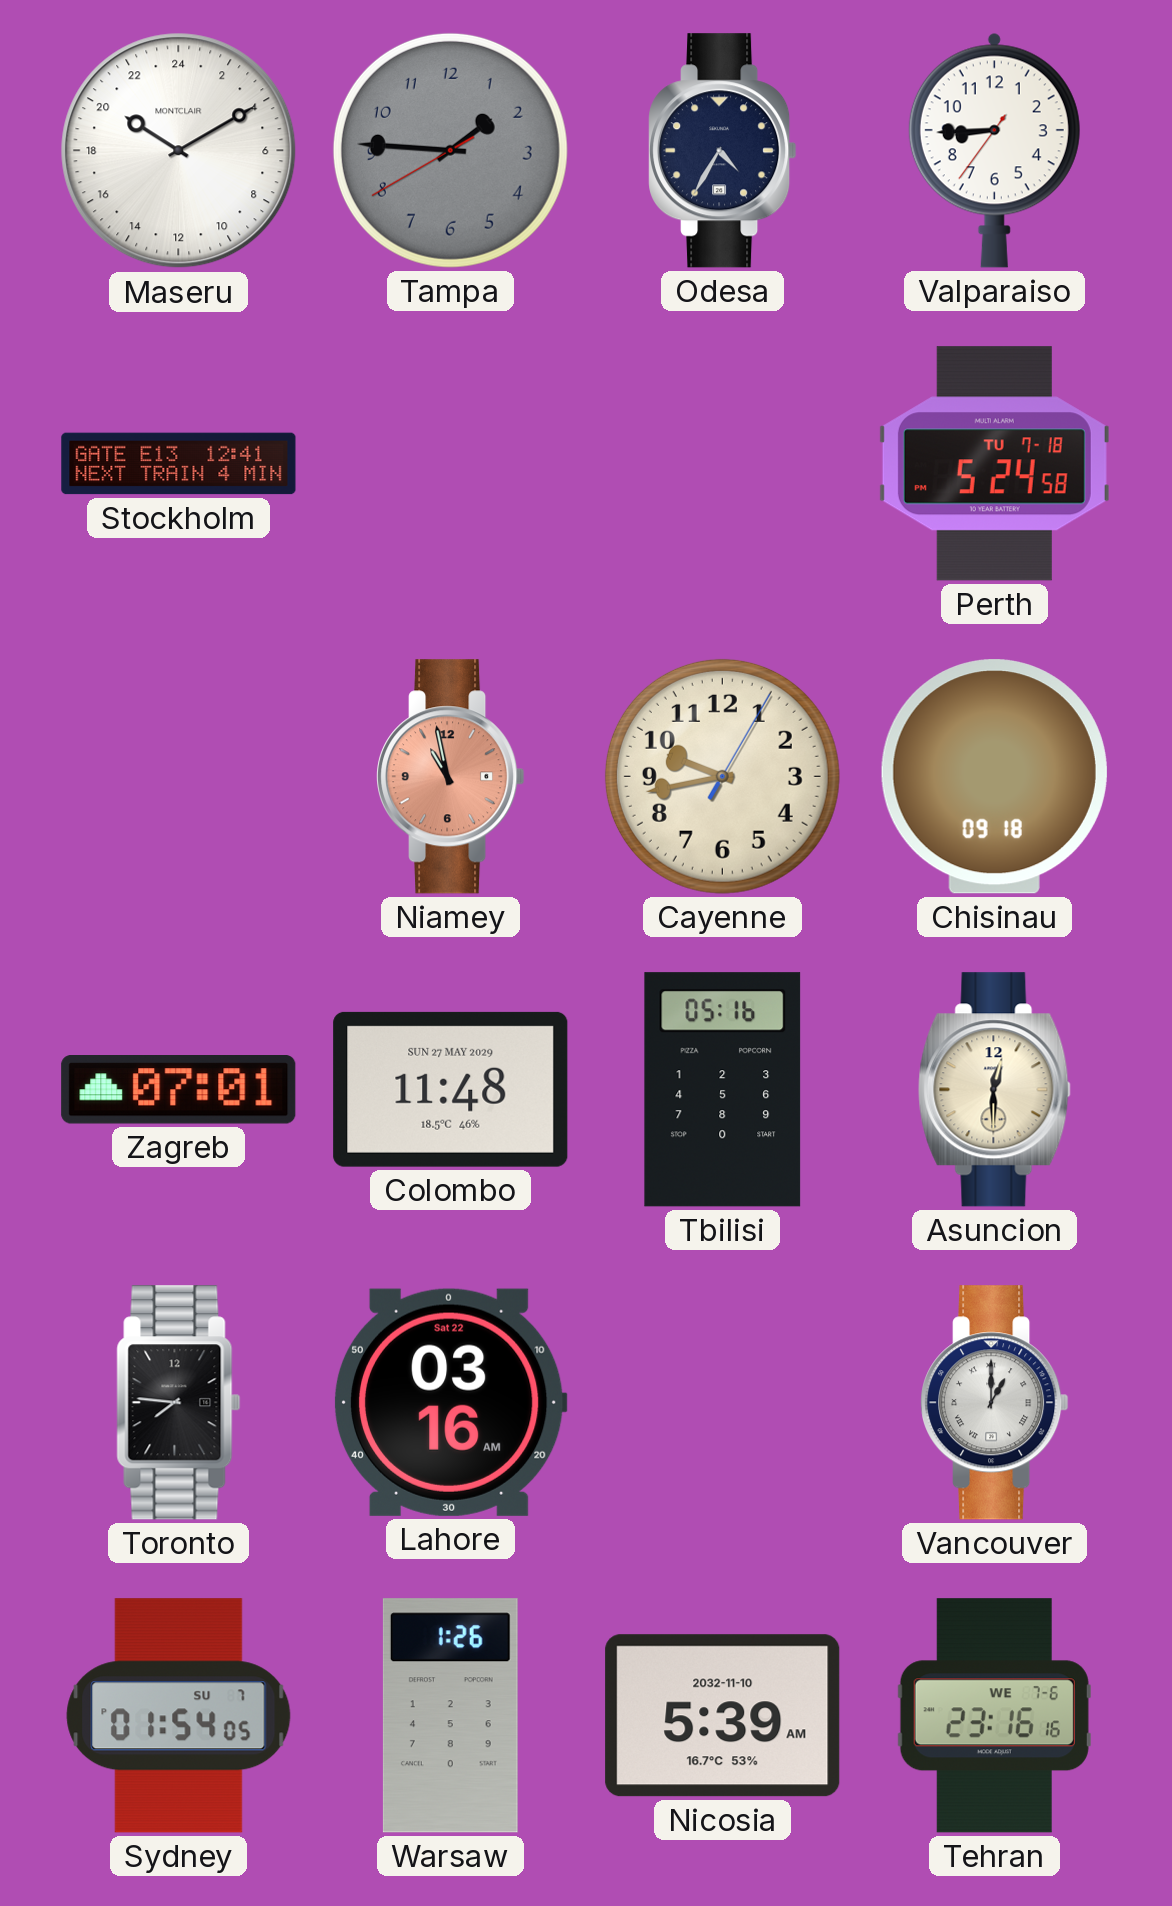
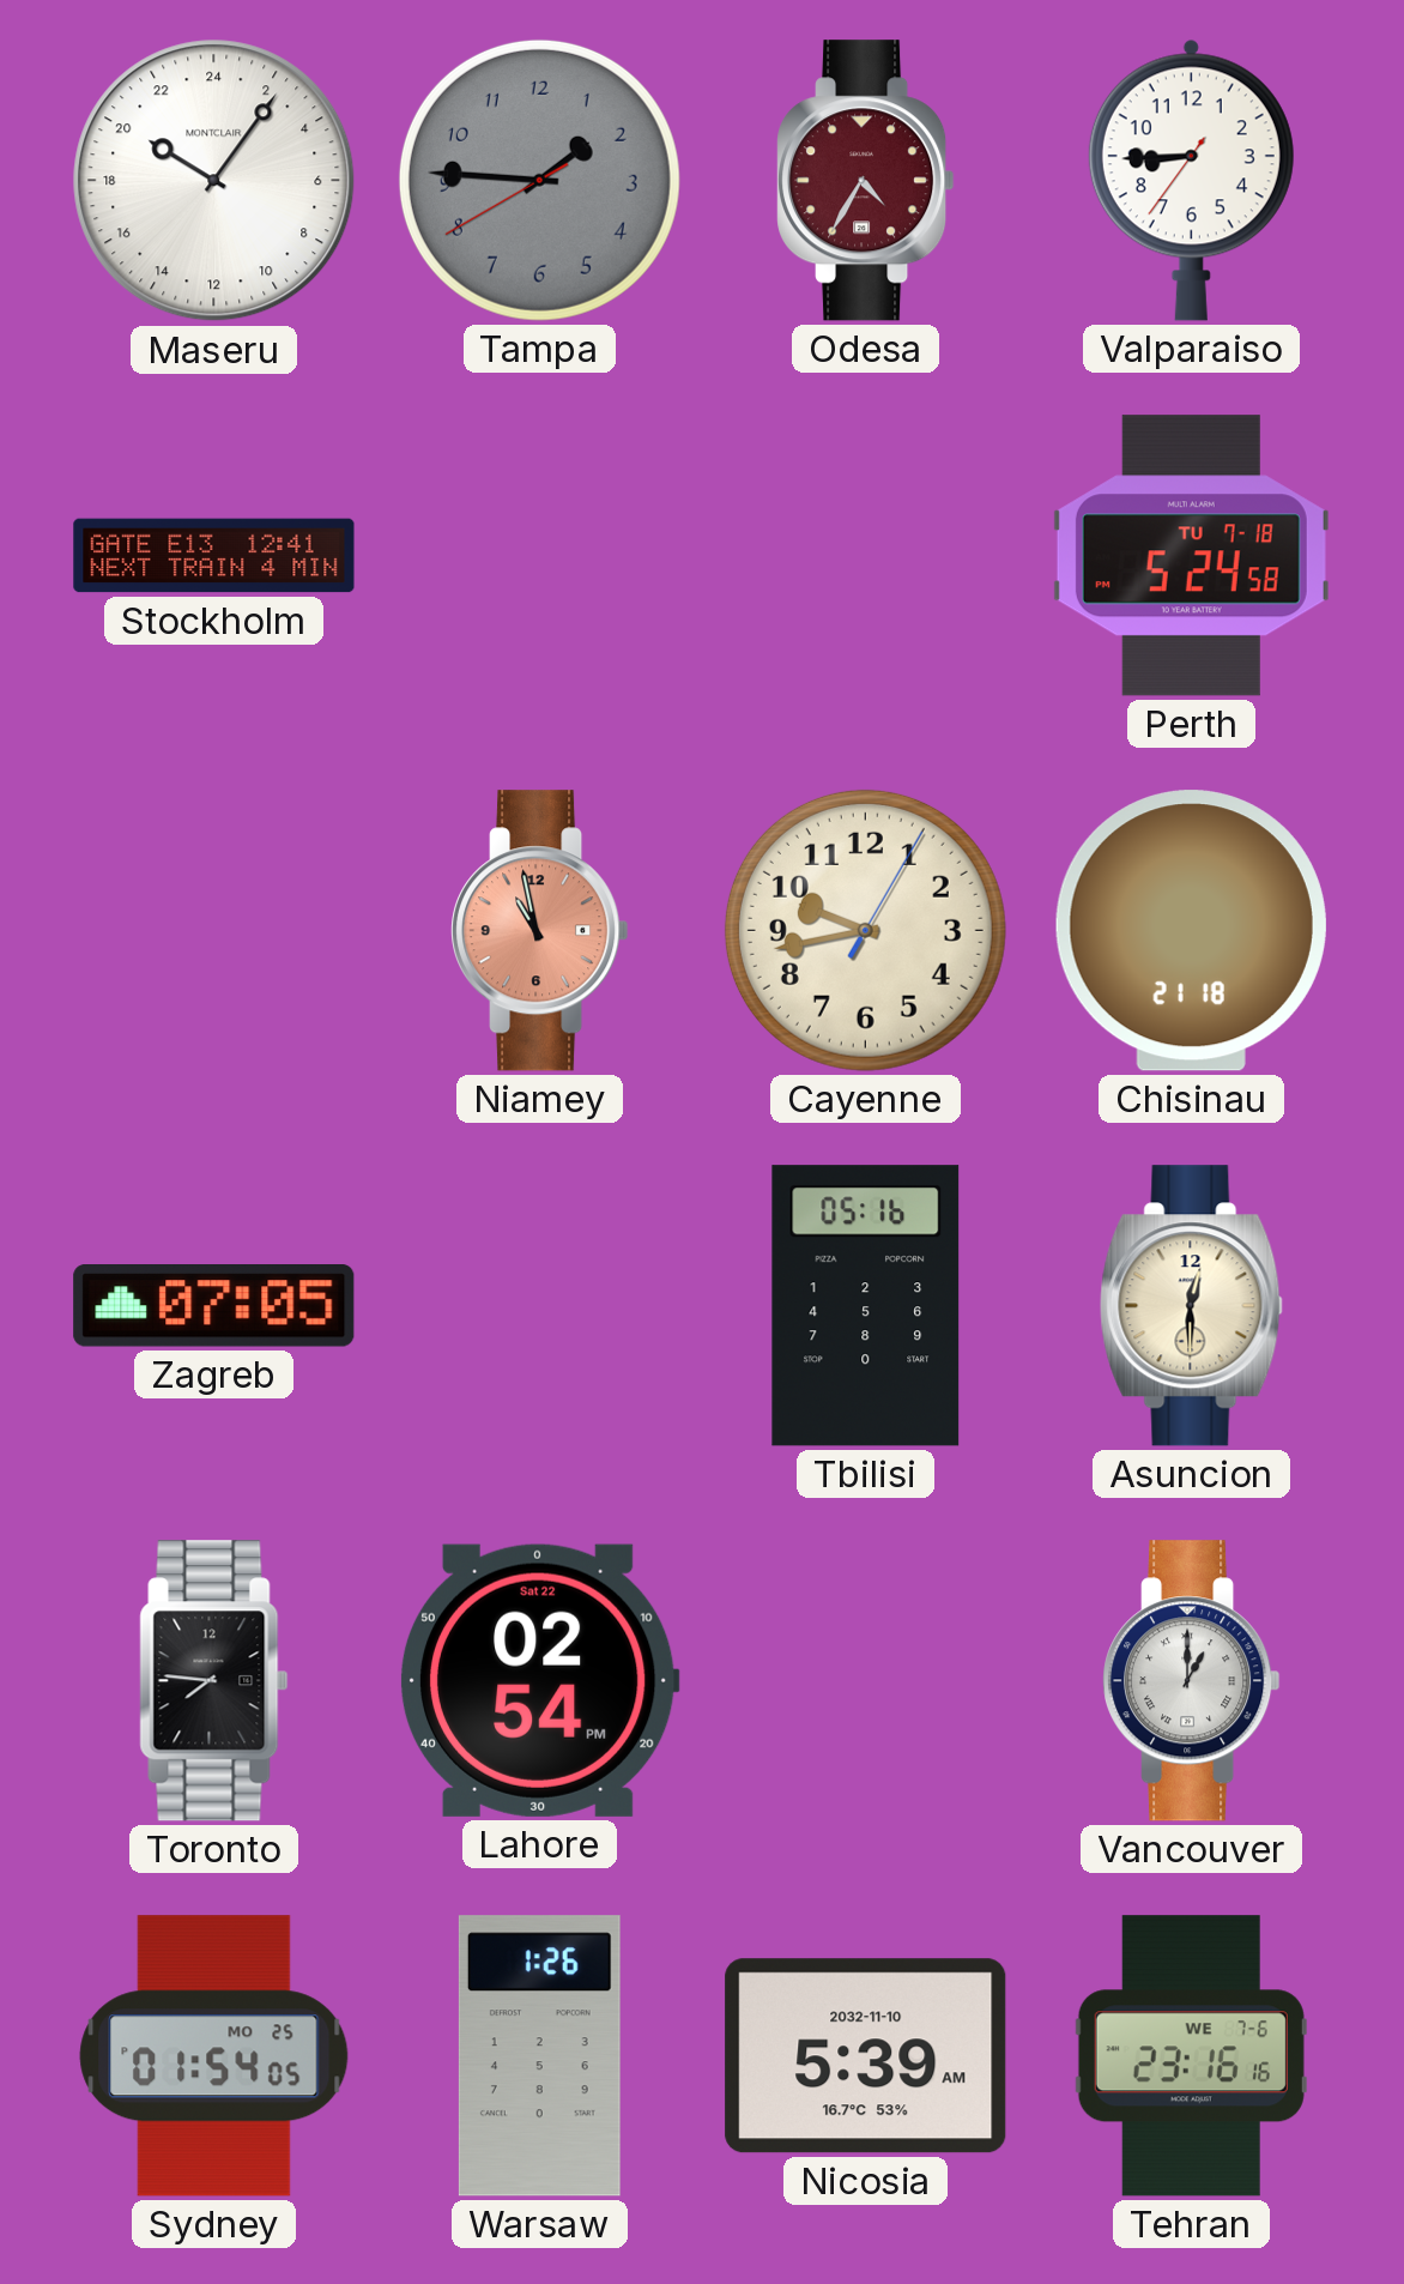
Maseru: 20:10 -> 20:06
Odesa dial: navy -> burgundy
Chisinau: 09:18 -> 21:18
Zagreb: 07:01 -> 07:05
Colombo: 11:48 -> none
Lahore: 03:16 -> 02:54
Sydney date: SU 7 -> MO 25
